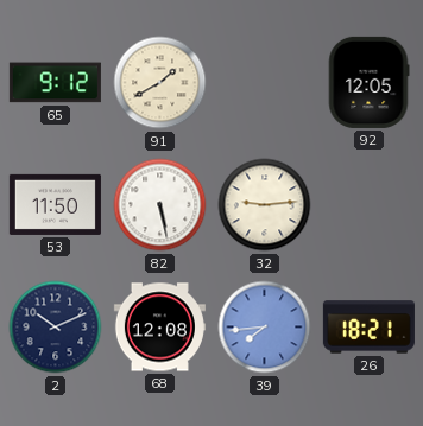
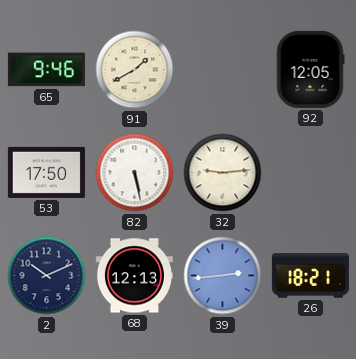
65: 9:12 -> 9:46
53: 11:50 -> 17:50
68: 12:08 -> 12:13
39: 7:44 -> 2:44
